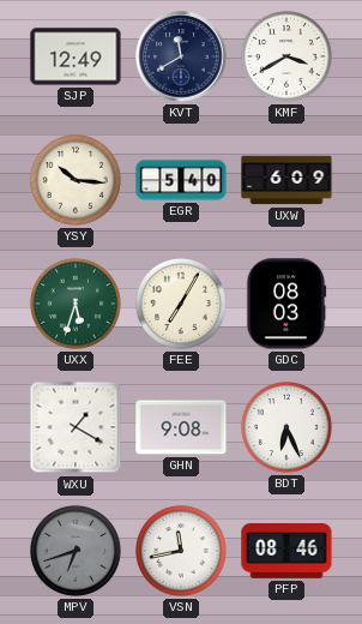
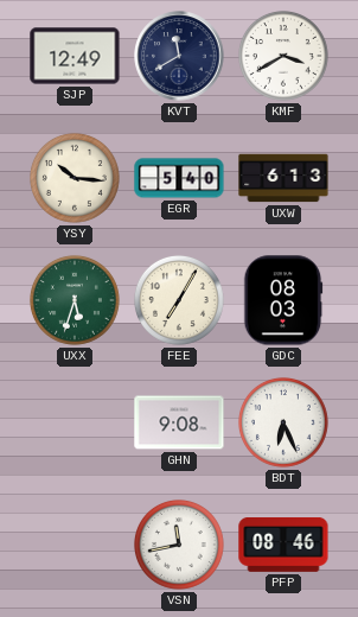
UXW: 6:09 -> 6:13
WXU: 1:20 -> none
MPV: 6:42 -> none
